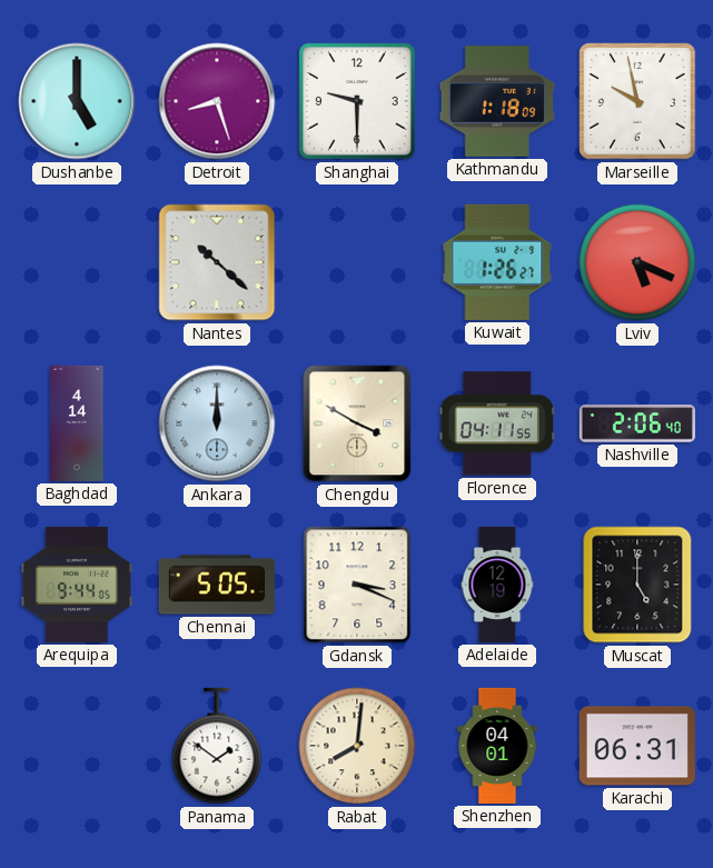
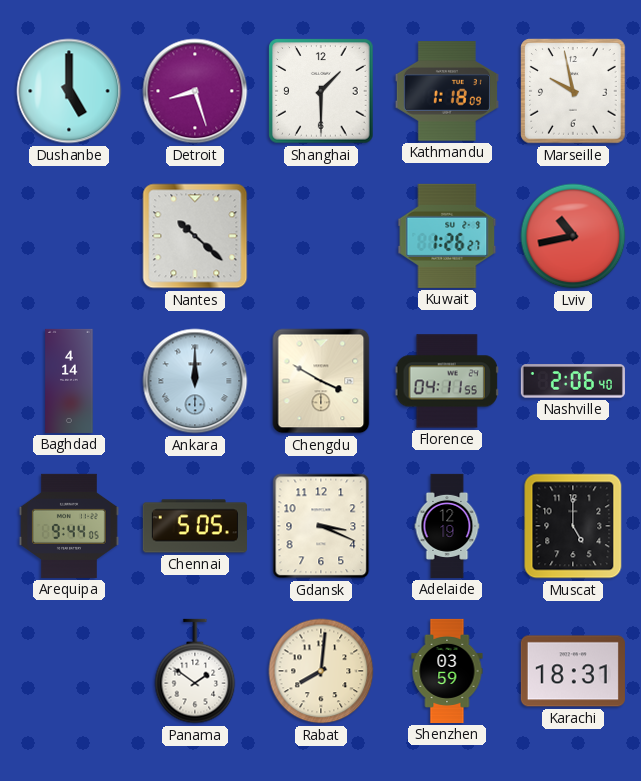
Shanghai: 9:30 -> 1:30
Lviv: 5:19 -> 10:43
Shenzhen: 04:01 -> 03:59
Karachi: 06:31 -> 18:31
